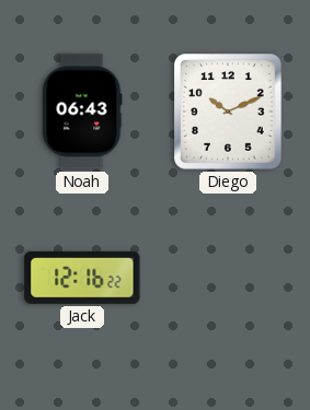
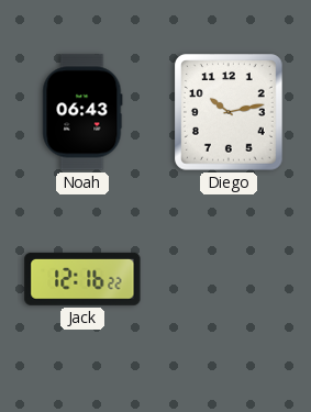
Diego: 10:11 -> 10:13
